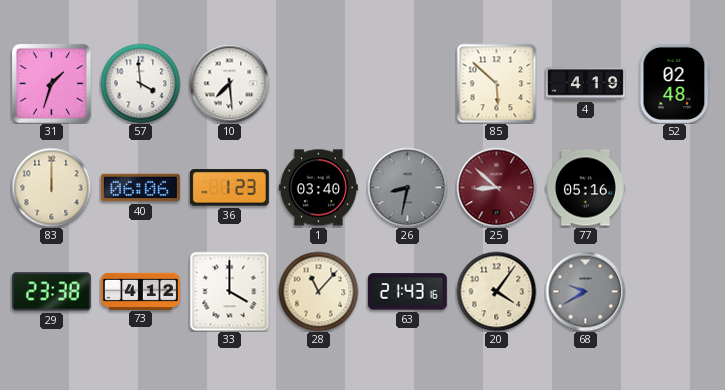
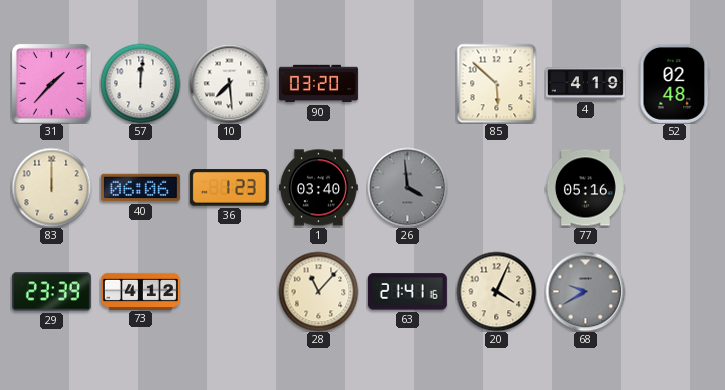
31: 1:33 -> 1:37
57: 3:59 -> 12:01
90: none -> 03:20
26: 8:32 -> 3:59
25: 8:52 -> none
29: 23:38 -> 23:39
33: 4:00 -> none
63: 21:43 -> 21:41
20: 4:06 -> 4:04
